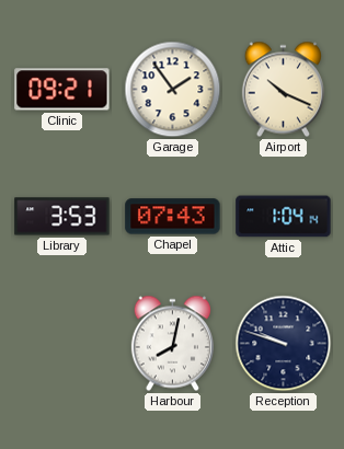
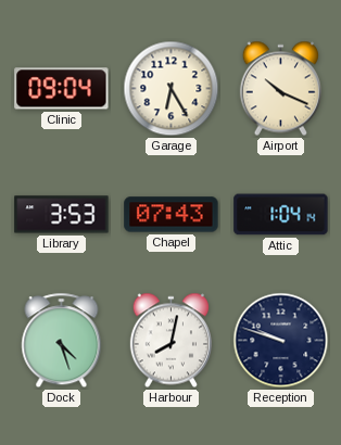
Clinic: 09:21 -> 09:04
Garage: 1:54 -> 6:25
Dock: none -> 4:27
